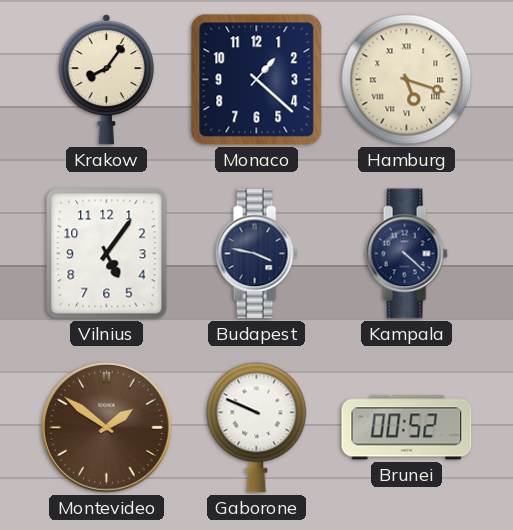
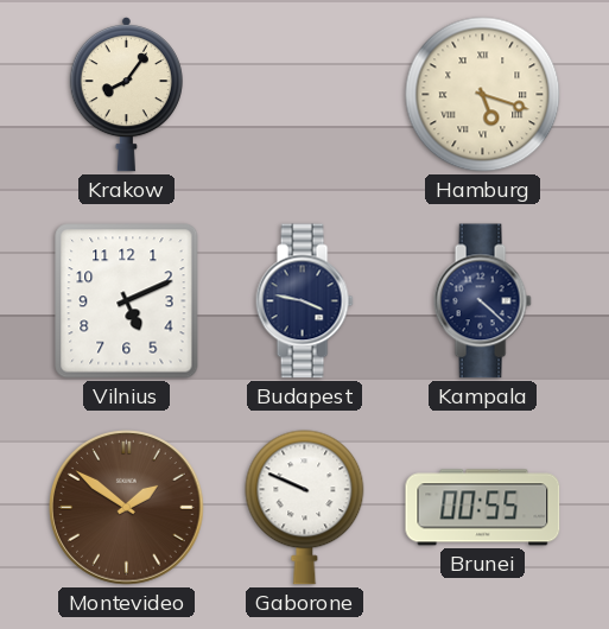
Monaco: 1:22 -> none
Vilnius: 5:06 -> 5:11
Brunei: 00:52 -> 00:55
